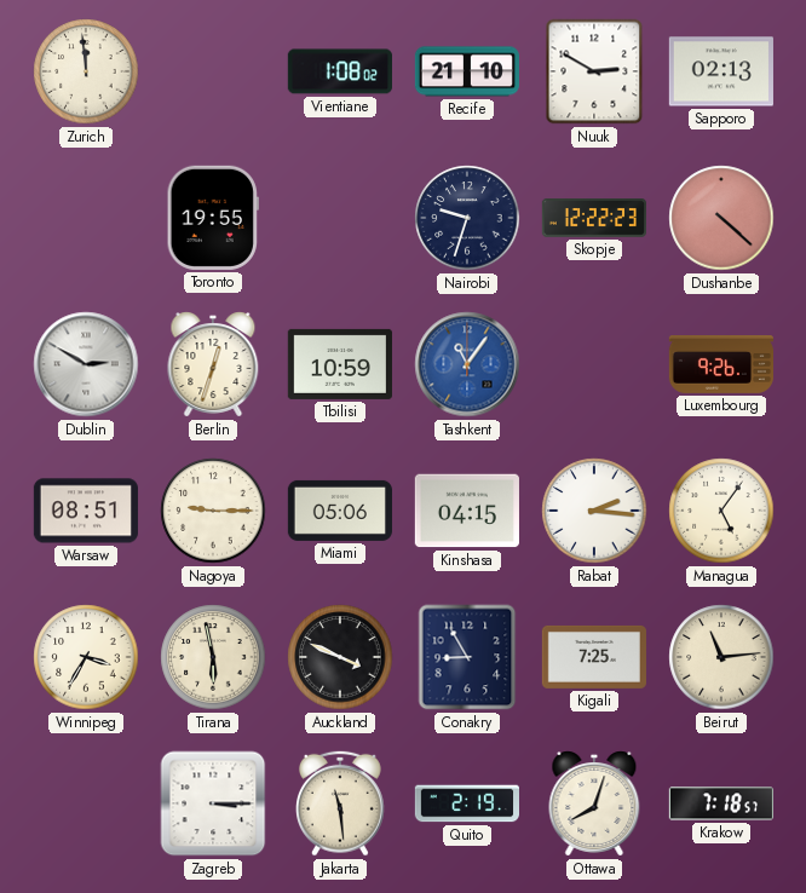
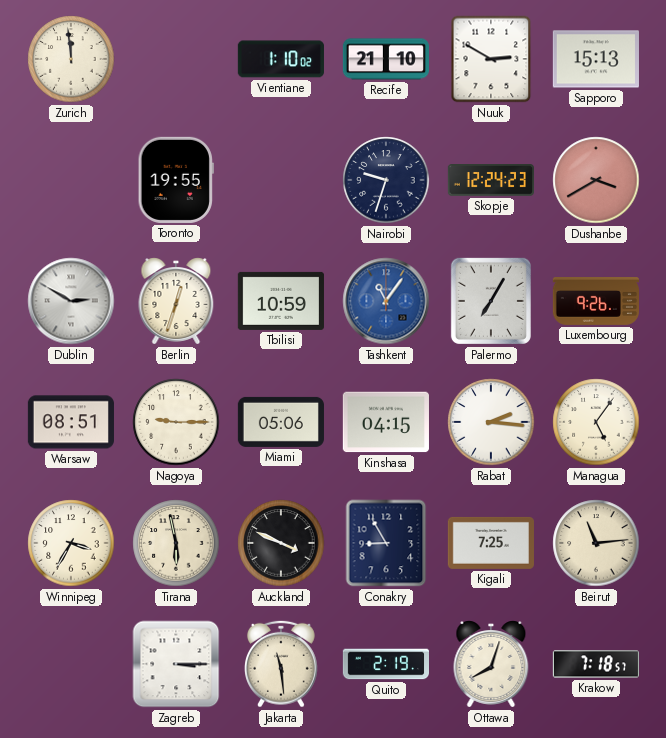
Vientiane: 1:08 -> 1:10
Sapporo: 02:13 -> 15:13
Skopje: 12:22 -> 12:24
Dushanbe: 4:22 -> 3:40
Palermo: none -> 7:05
